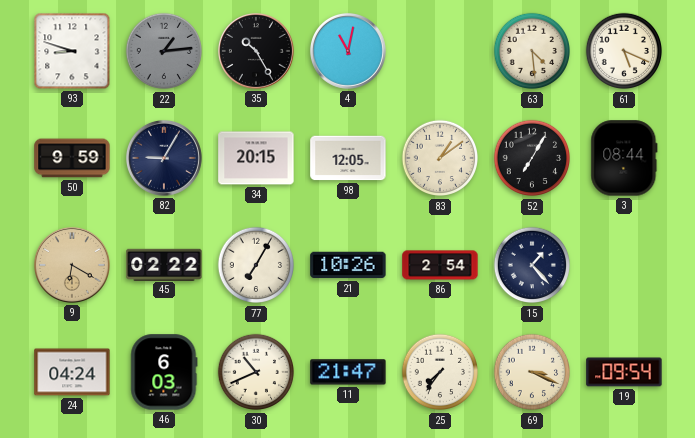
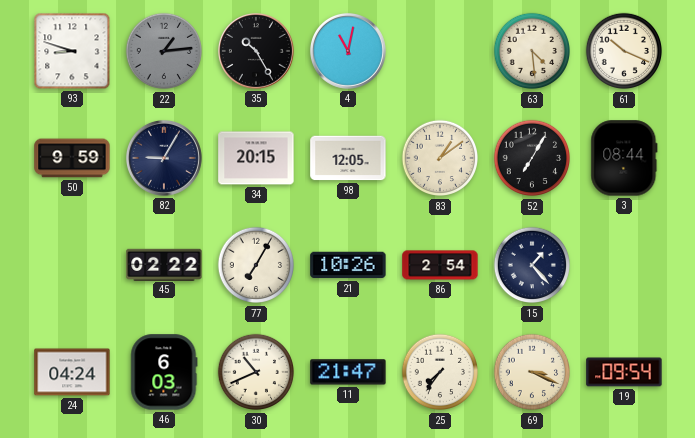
61: 5:19 -> 10:19
9: 6:20 -> none
